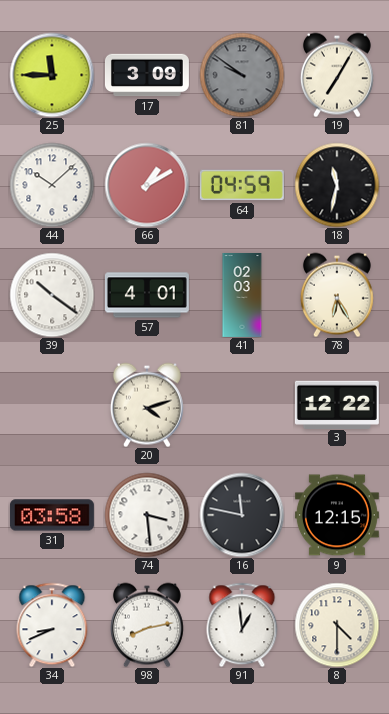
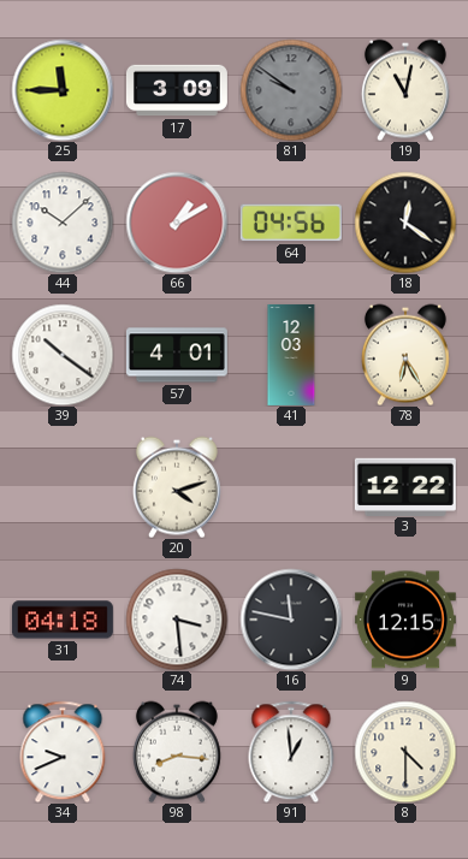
19: 7:05 -> 11:02
64: 04:59 -> 04:56
18: 11:32 -> 12:21
41: 02:03 -> 12:03
31: 03:58 -> 04:18
34: 8:41 -> 9:41
98: 8:13 -> 8:16
